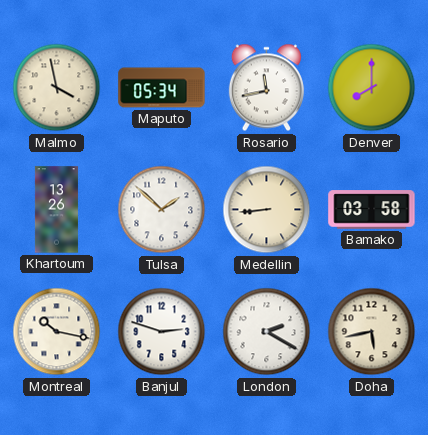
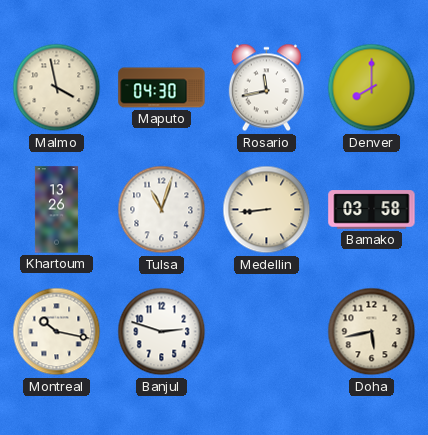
Maputo: 05:34 -> 04:30
Tulsa: 1:52 -> 11:03
London: 2:20 -> none
